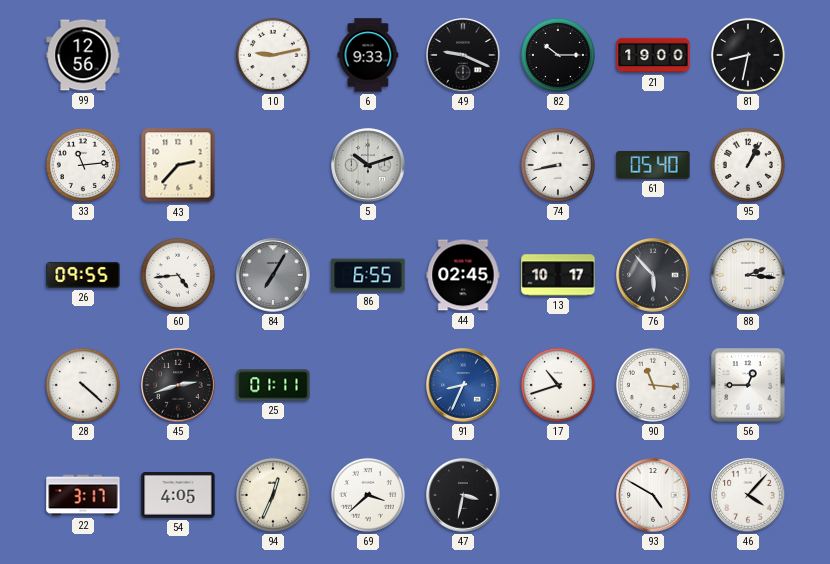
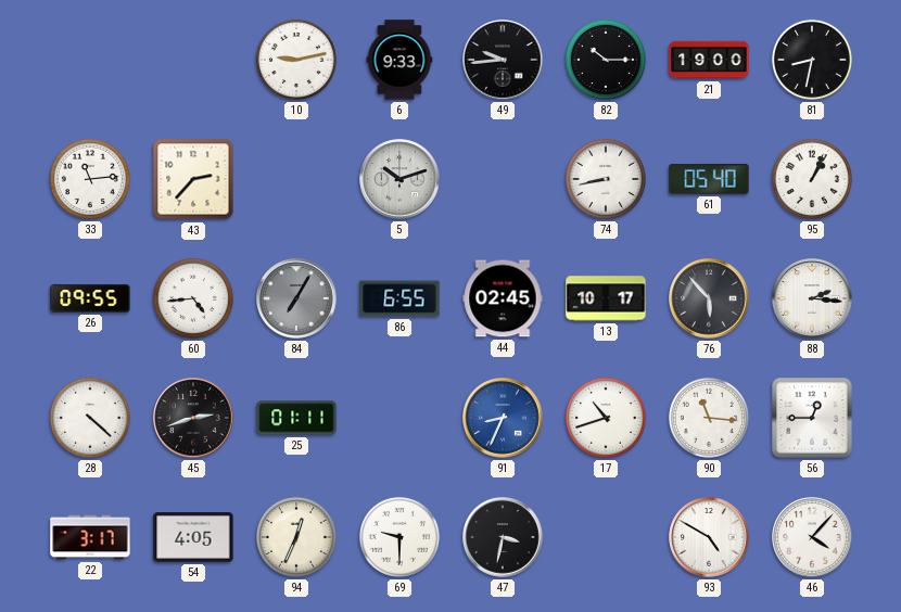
99: 12:56 -> none
49: 9:19 -> 9:44
69: 3:38 -> 9:30
